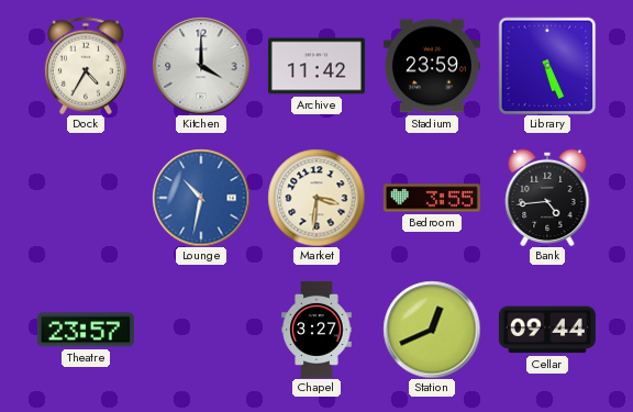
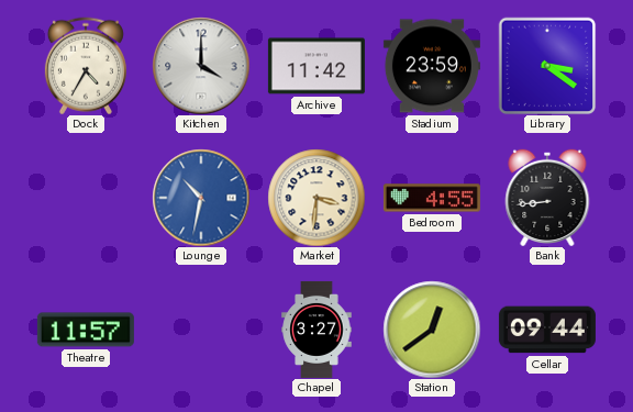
Library: 5:26 -> 3:21
Bedroom: 3:55 -> 4:55
Bank: 4:44 -> 8:44
Theatre: 23:57 -> 11:57
Station: 12:41 -> 12:39
